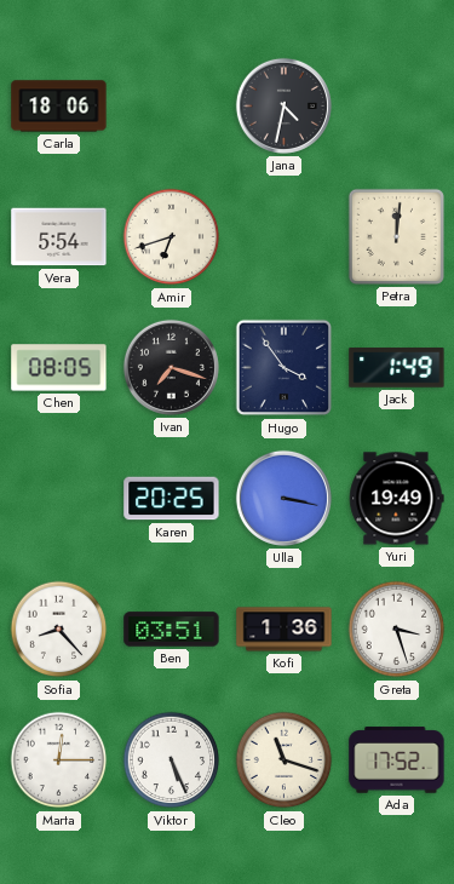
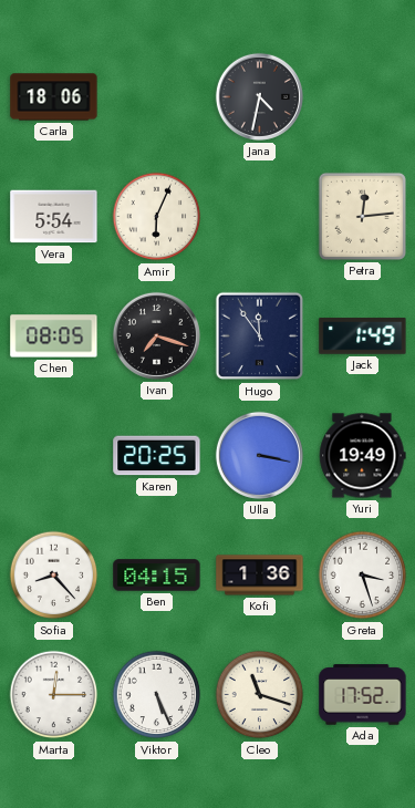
Amir: 6:42 -> 6:04
Petra: 12:01 -> 12:14
Hugo: 3:54 -> 11:54
Ben: 03:51 -> 04:15
